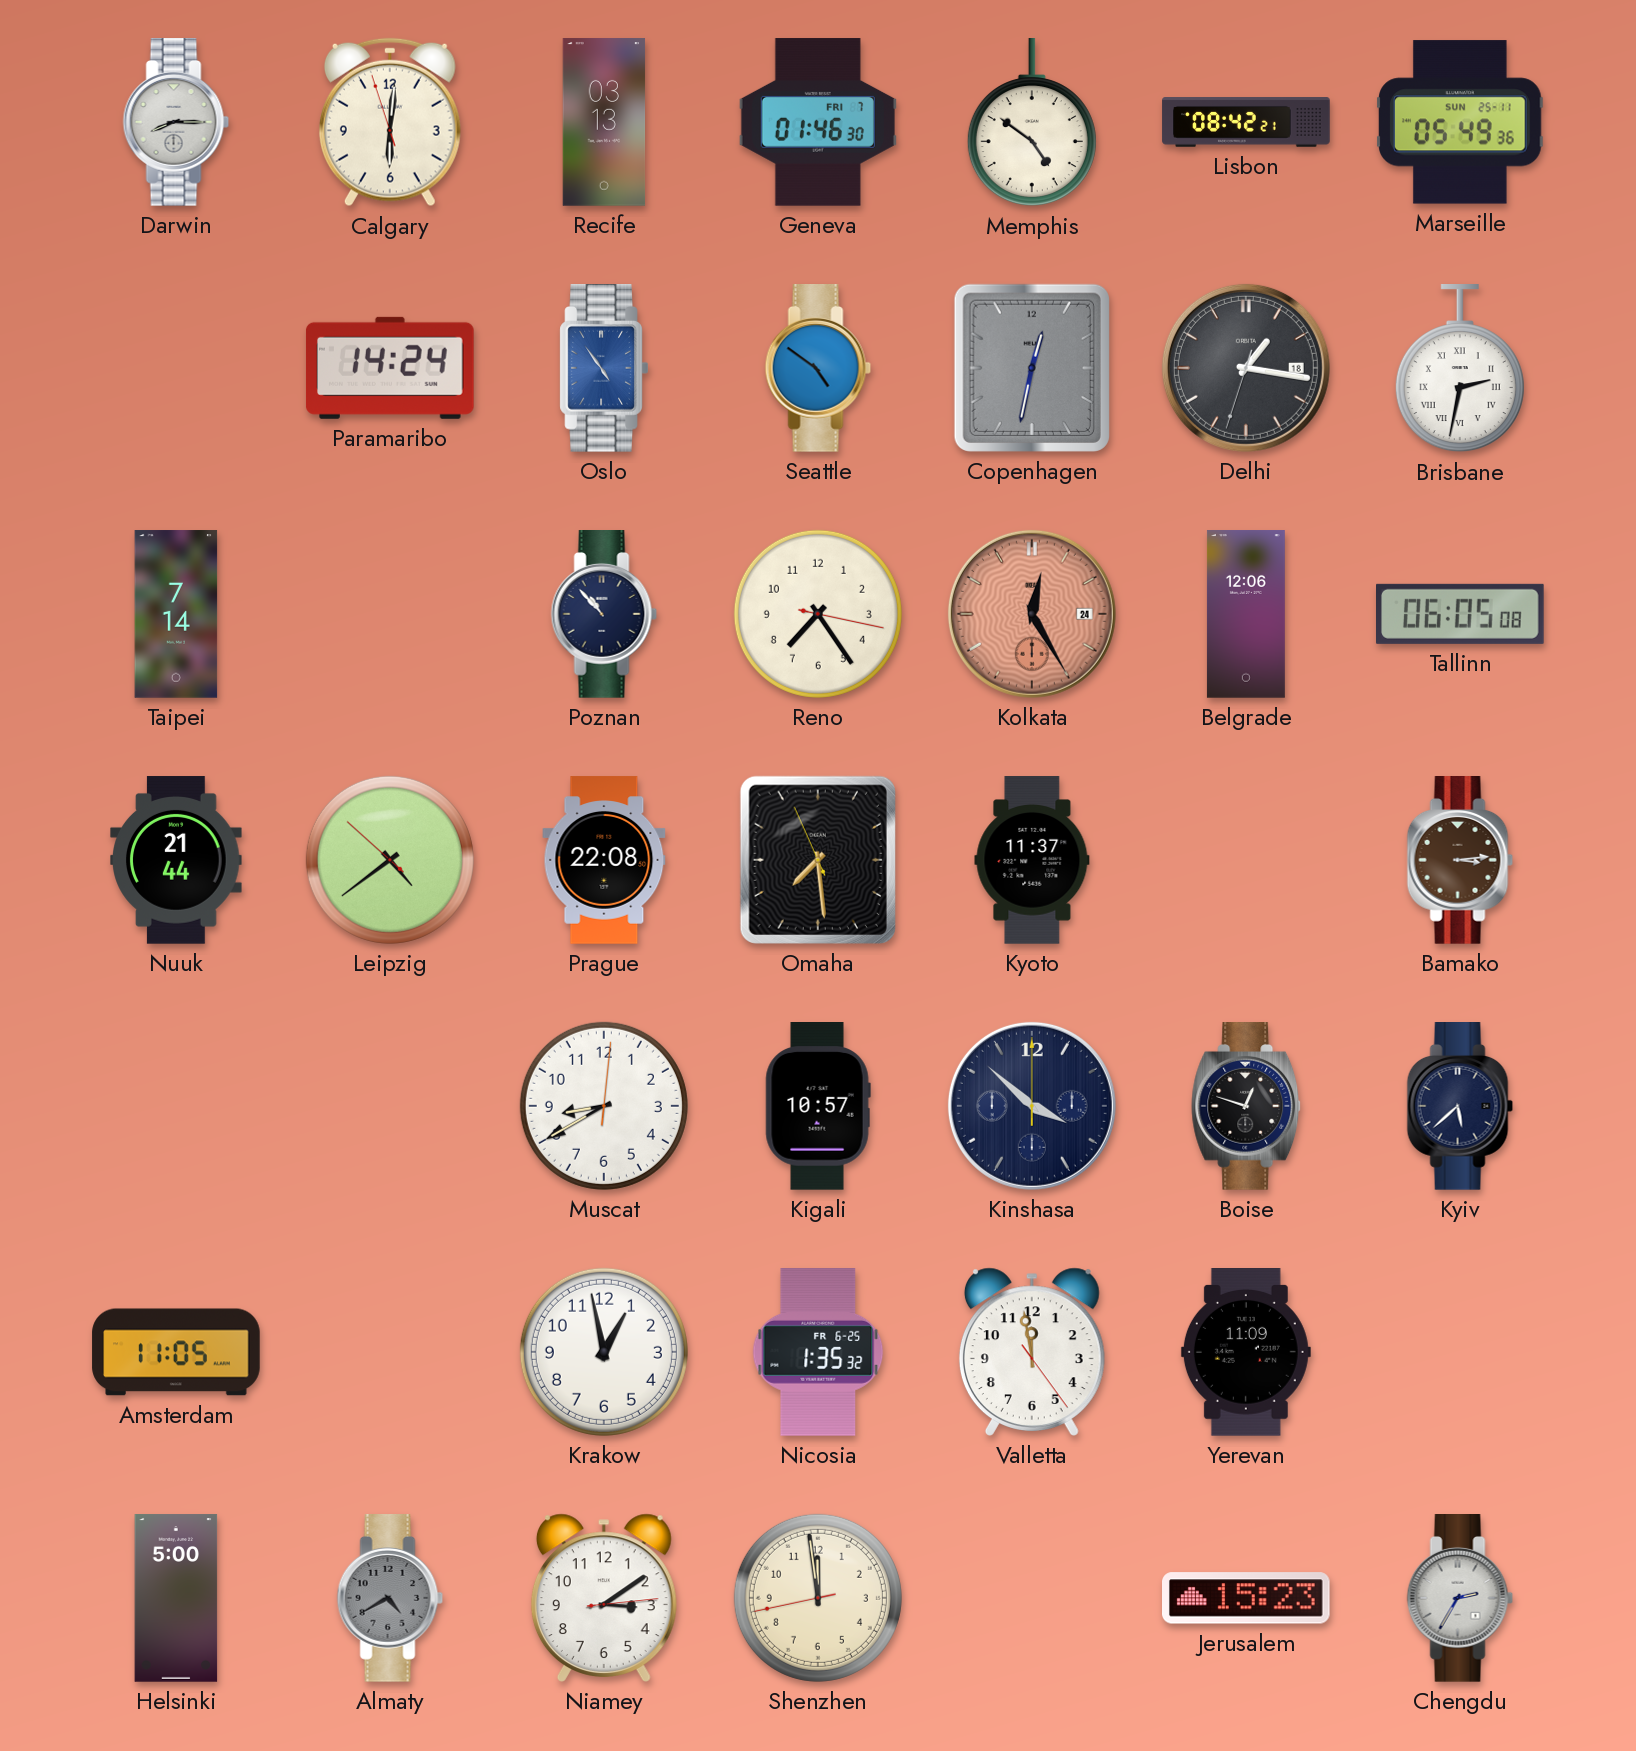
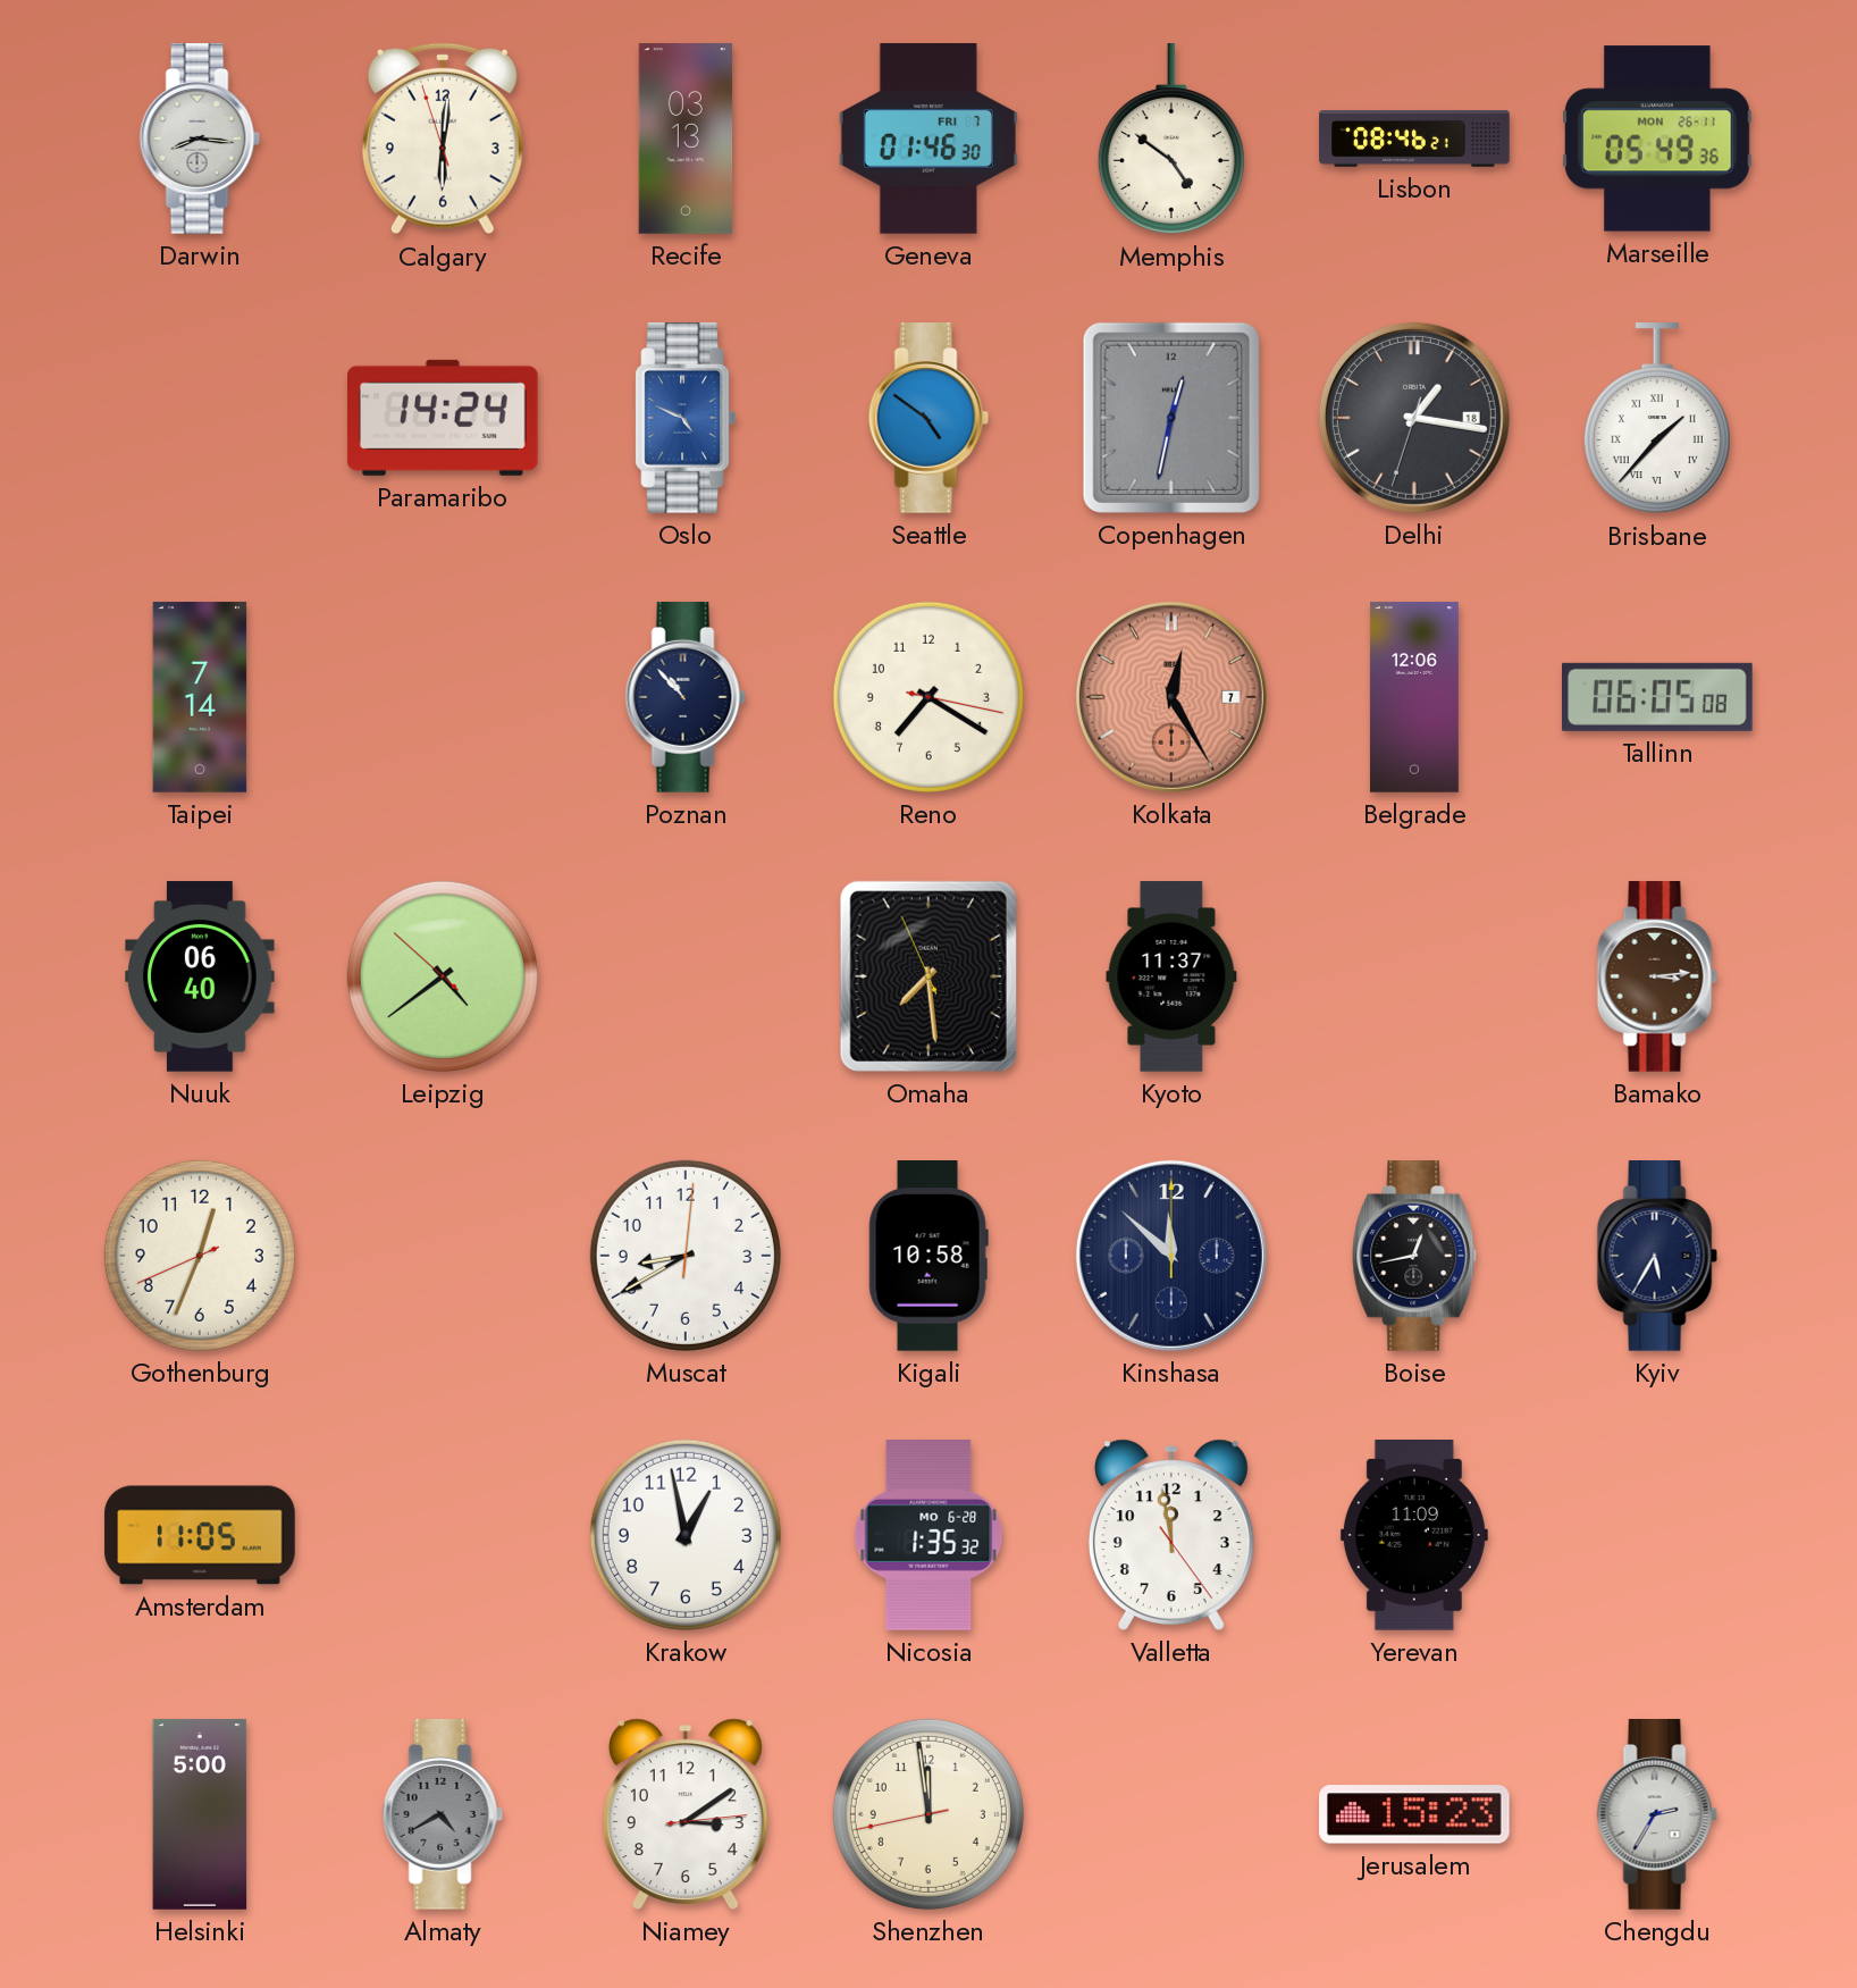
Darwin: 8:15 -> 8:16
Lisbon: 08:42 -> 08:46
Marseille date: SUN 25-11 -> MON 26-11
Oslo: 4:54 -> 4:49
Brisbane: 2:32 -> 1:37
Reno: 7:24 -> 7:20
Kolkata date: 24 -> 7
Nuuk: 21:44 -> 06:40
Prague: 22:08 -> none
Gothenburg: none -> 12:33
Kigali: 10:57 -> 10:58
Kinshasa: 3:52 -> 11:52
Boise: 12:48 -> 12:43
Kyiv: 5:38 -> 5:35
Nicosia date: FR 6-25 -> MO 6-28
